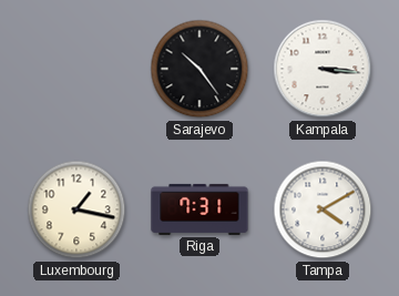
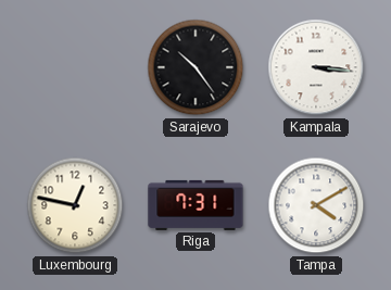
Luxembourg: 1:17 -> 12:47
